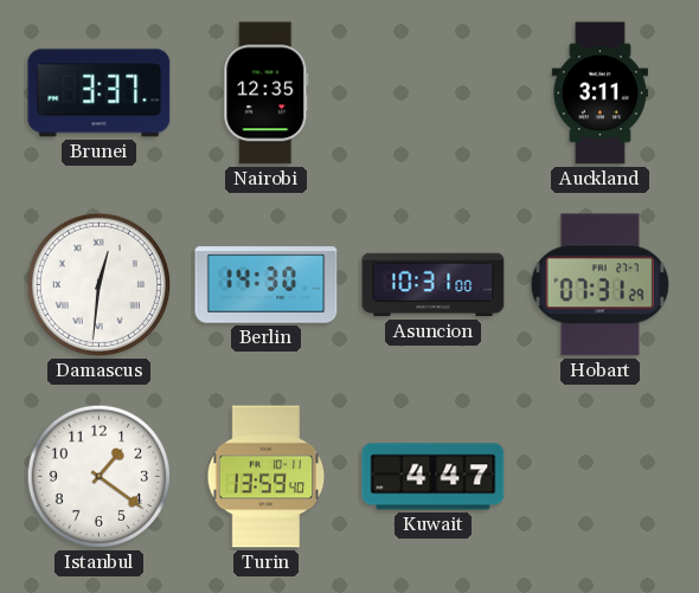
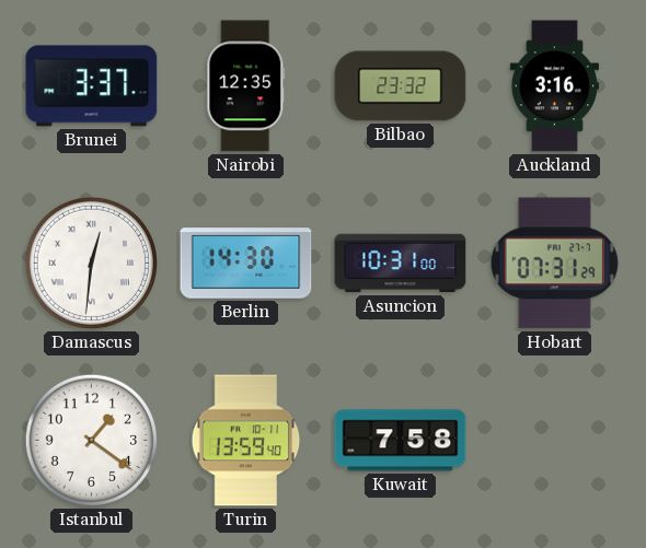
Bilbao: none -> 23:32
Auckland: 3:11 -> 3:16
Kuwait: 4:47 -> 7:58
